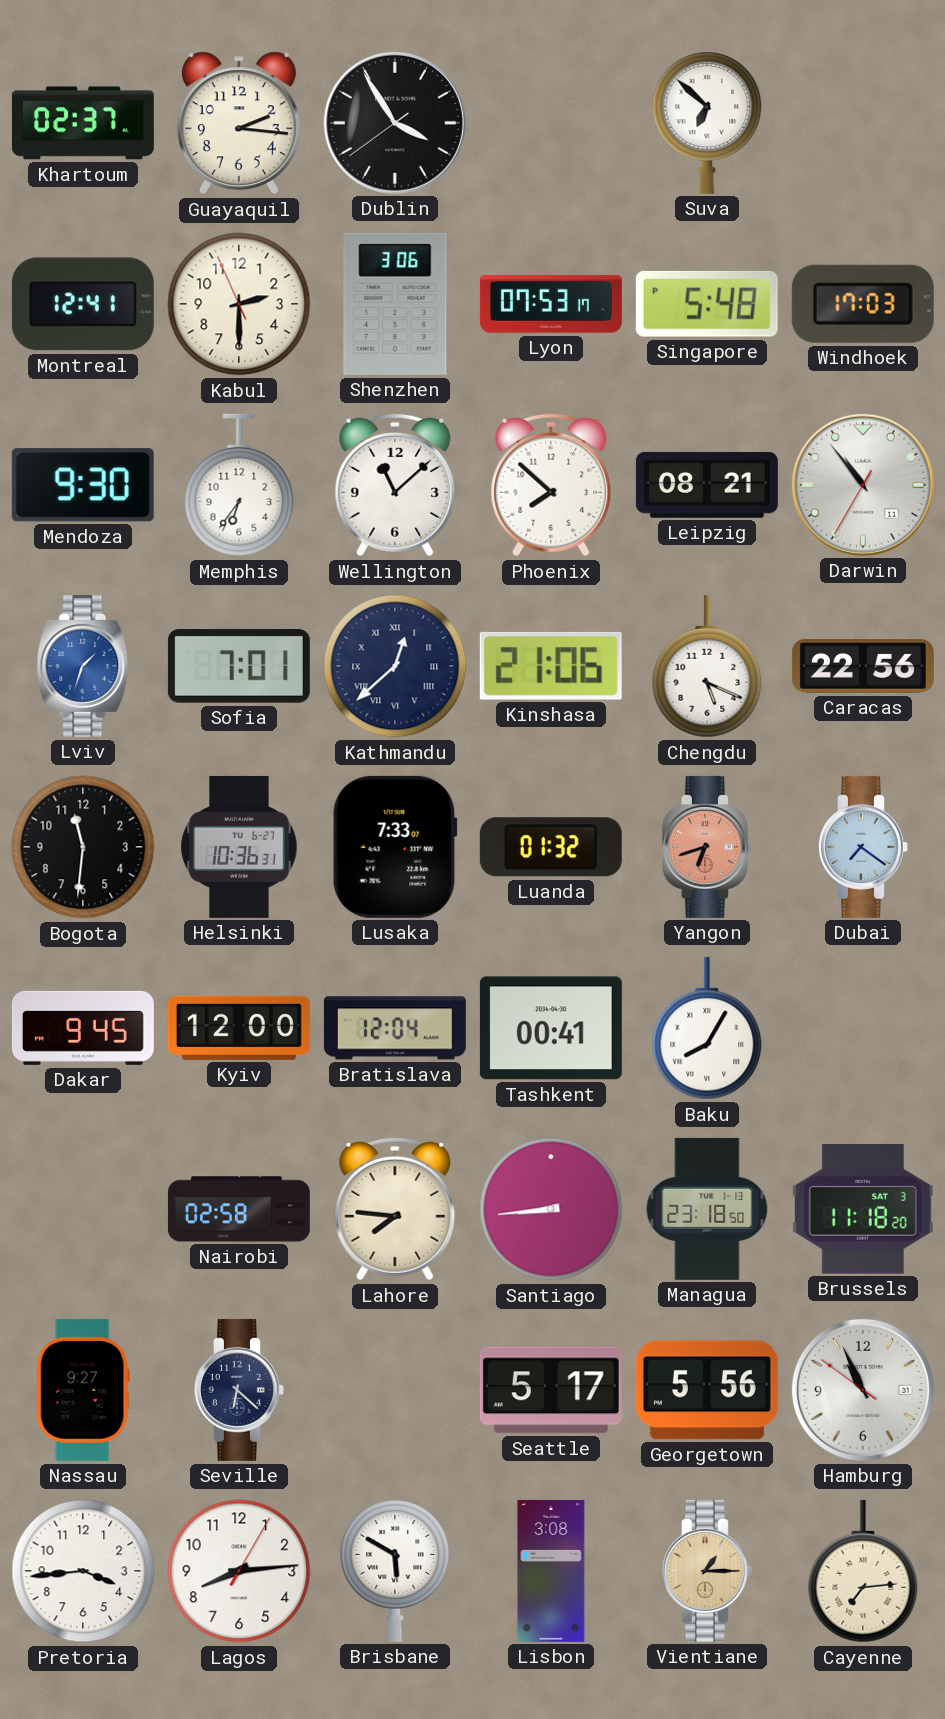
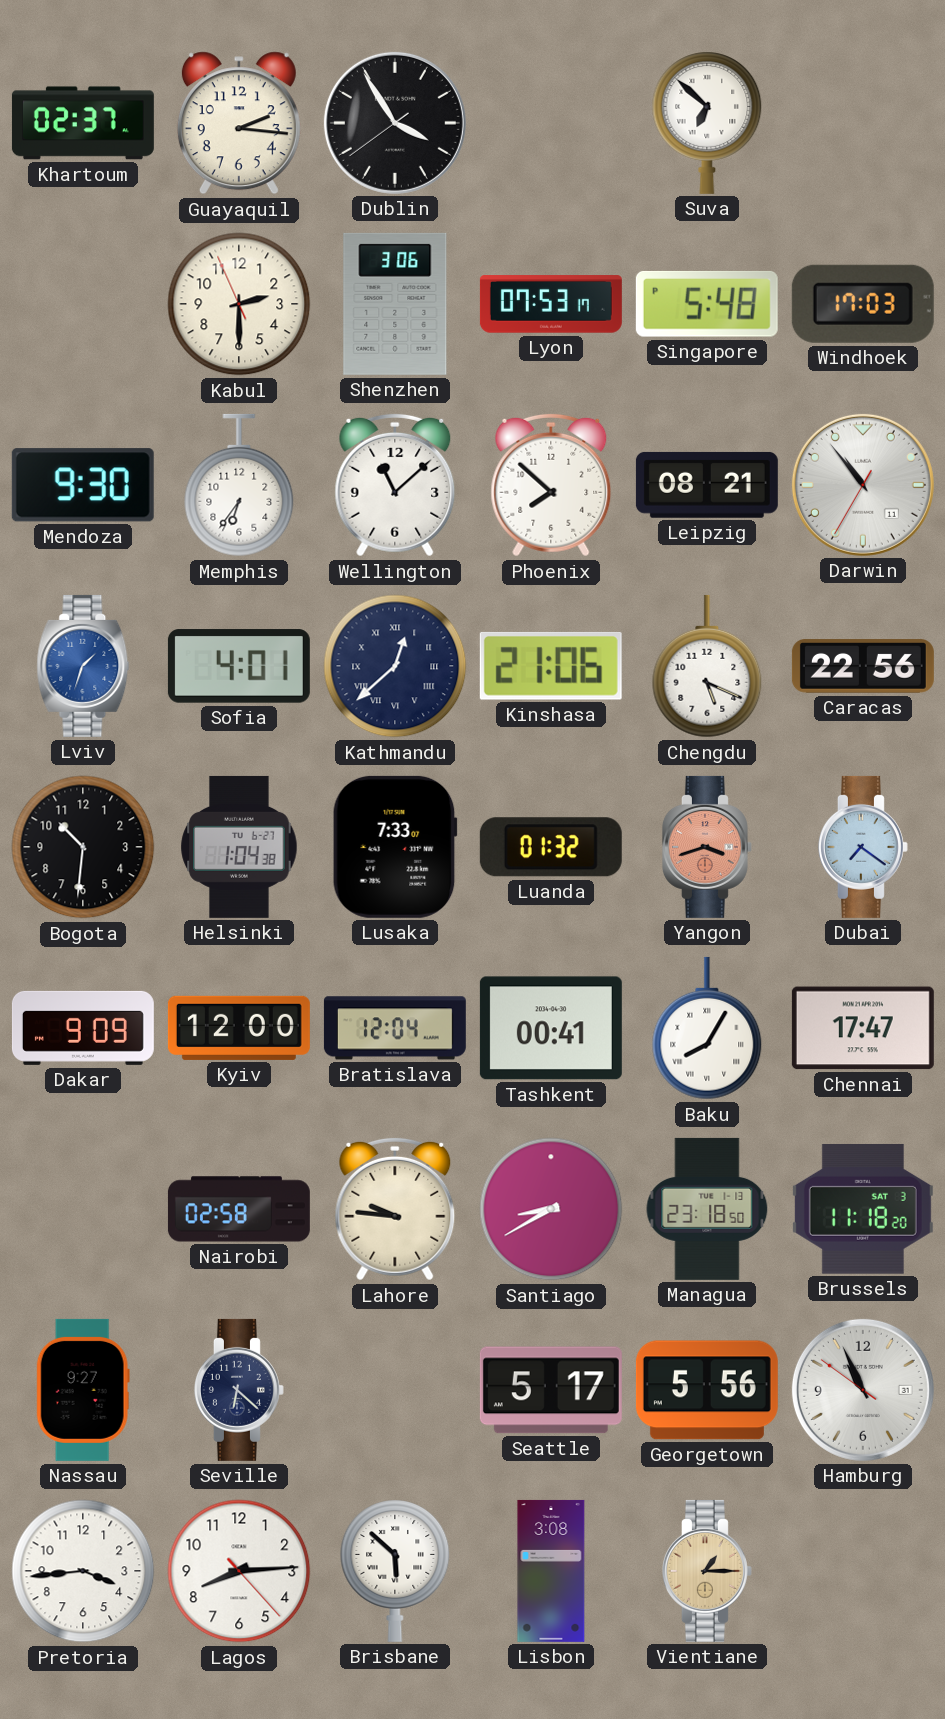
Montreal: 12:41 -> none
Sofia: 7:01 -> 4:01
Bogota: 11:31 -> 10:31
Helsinki: 10:36 -> 1:04
Yangon: 6:42 -> 3:42
Dakar: 9:45 -> 9:09
Chennai: none -> 17:47
Lahore: 7:46 -> 9:46
Santiago: 8:44 -> 8:40
Lagos: 8:14:05 -> 8:14:23
Brisbane: 5:50 -> 5:52
Cayenne: 7:14 -> none
